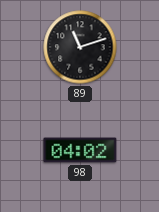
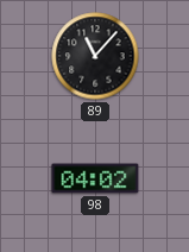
89: 11:12 -> 11:07
